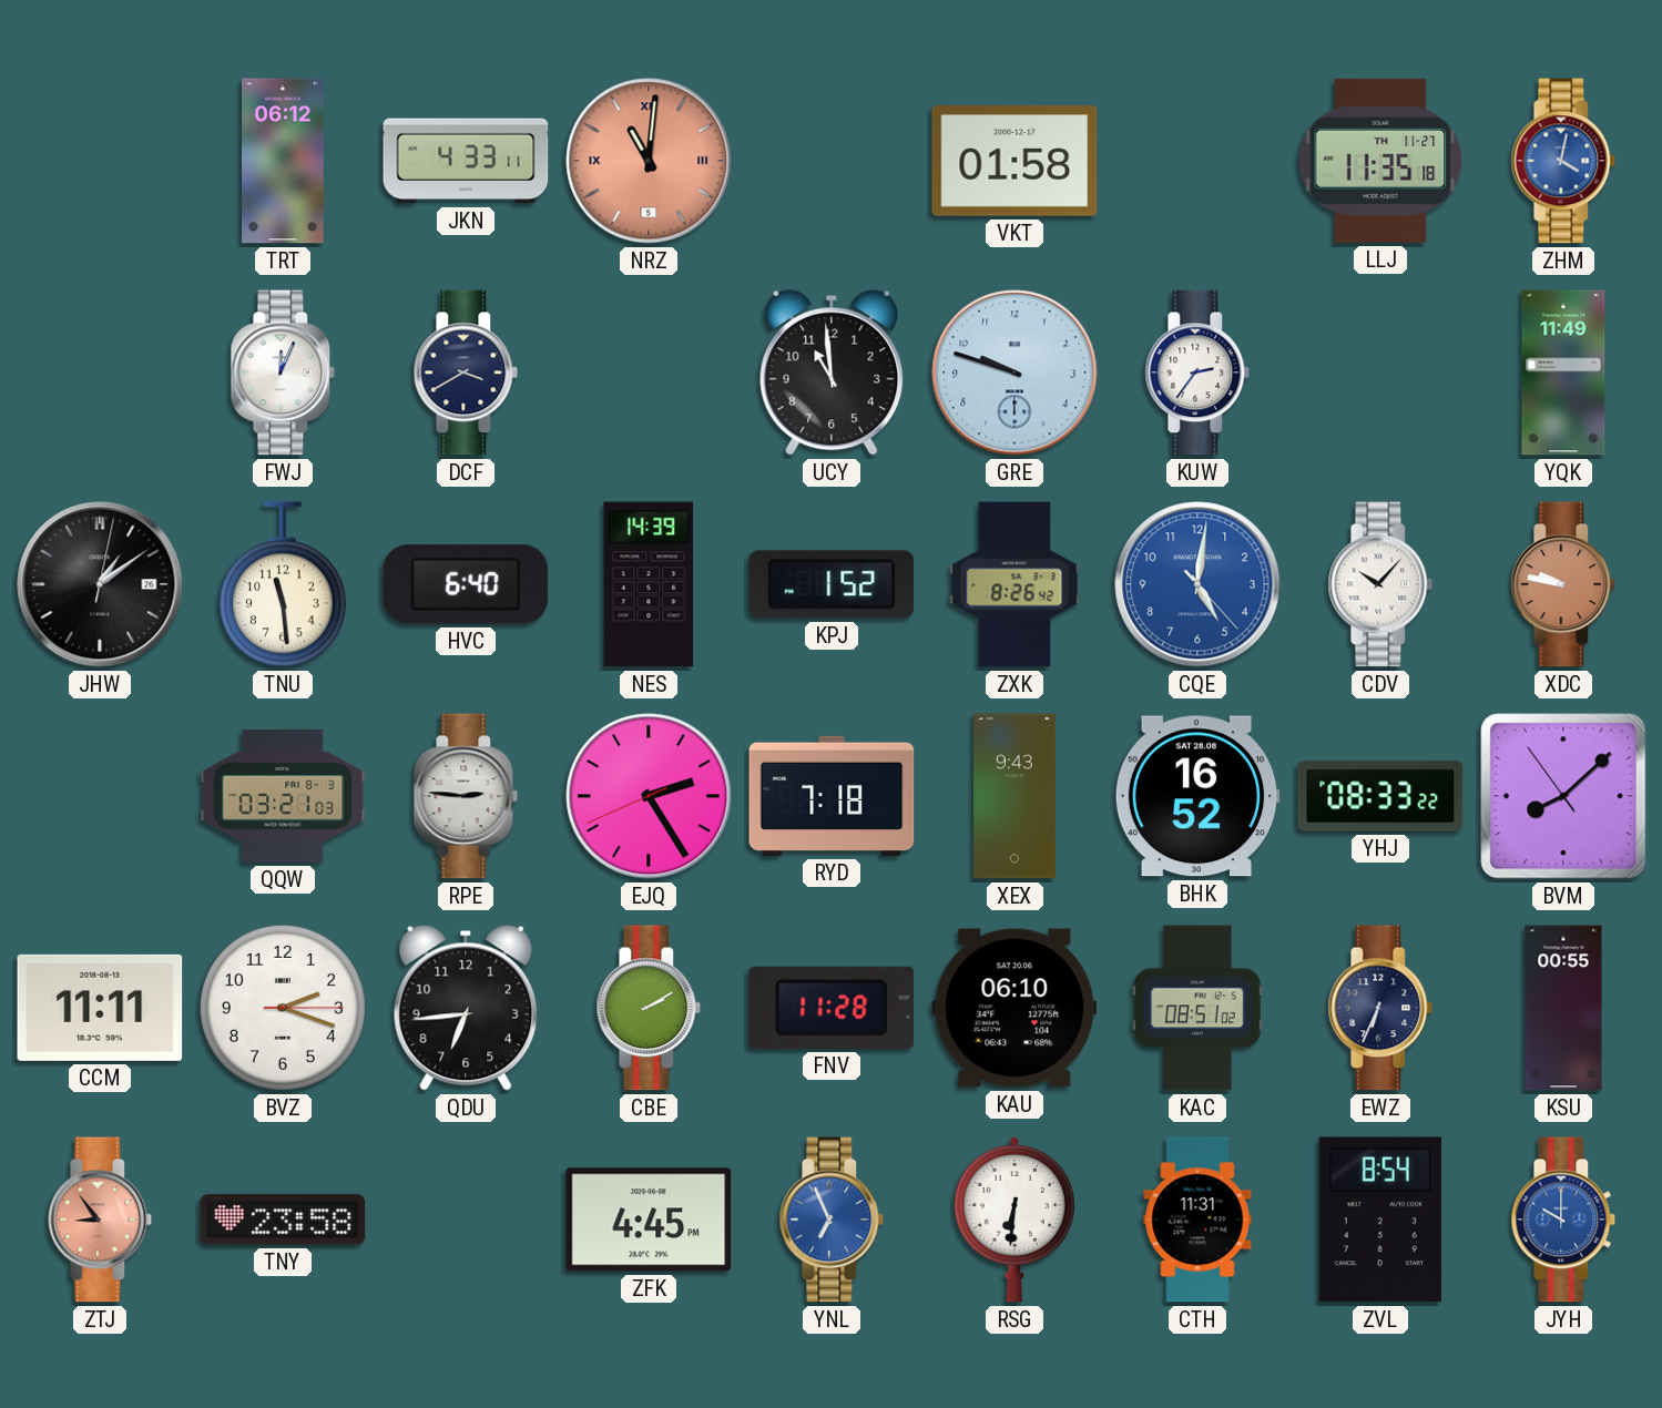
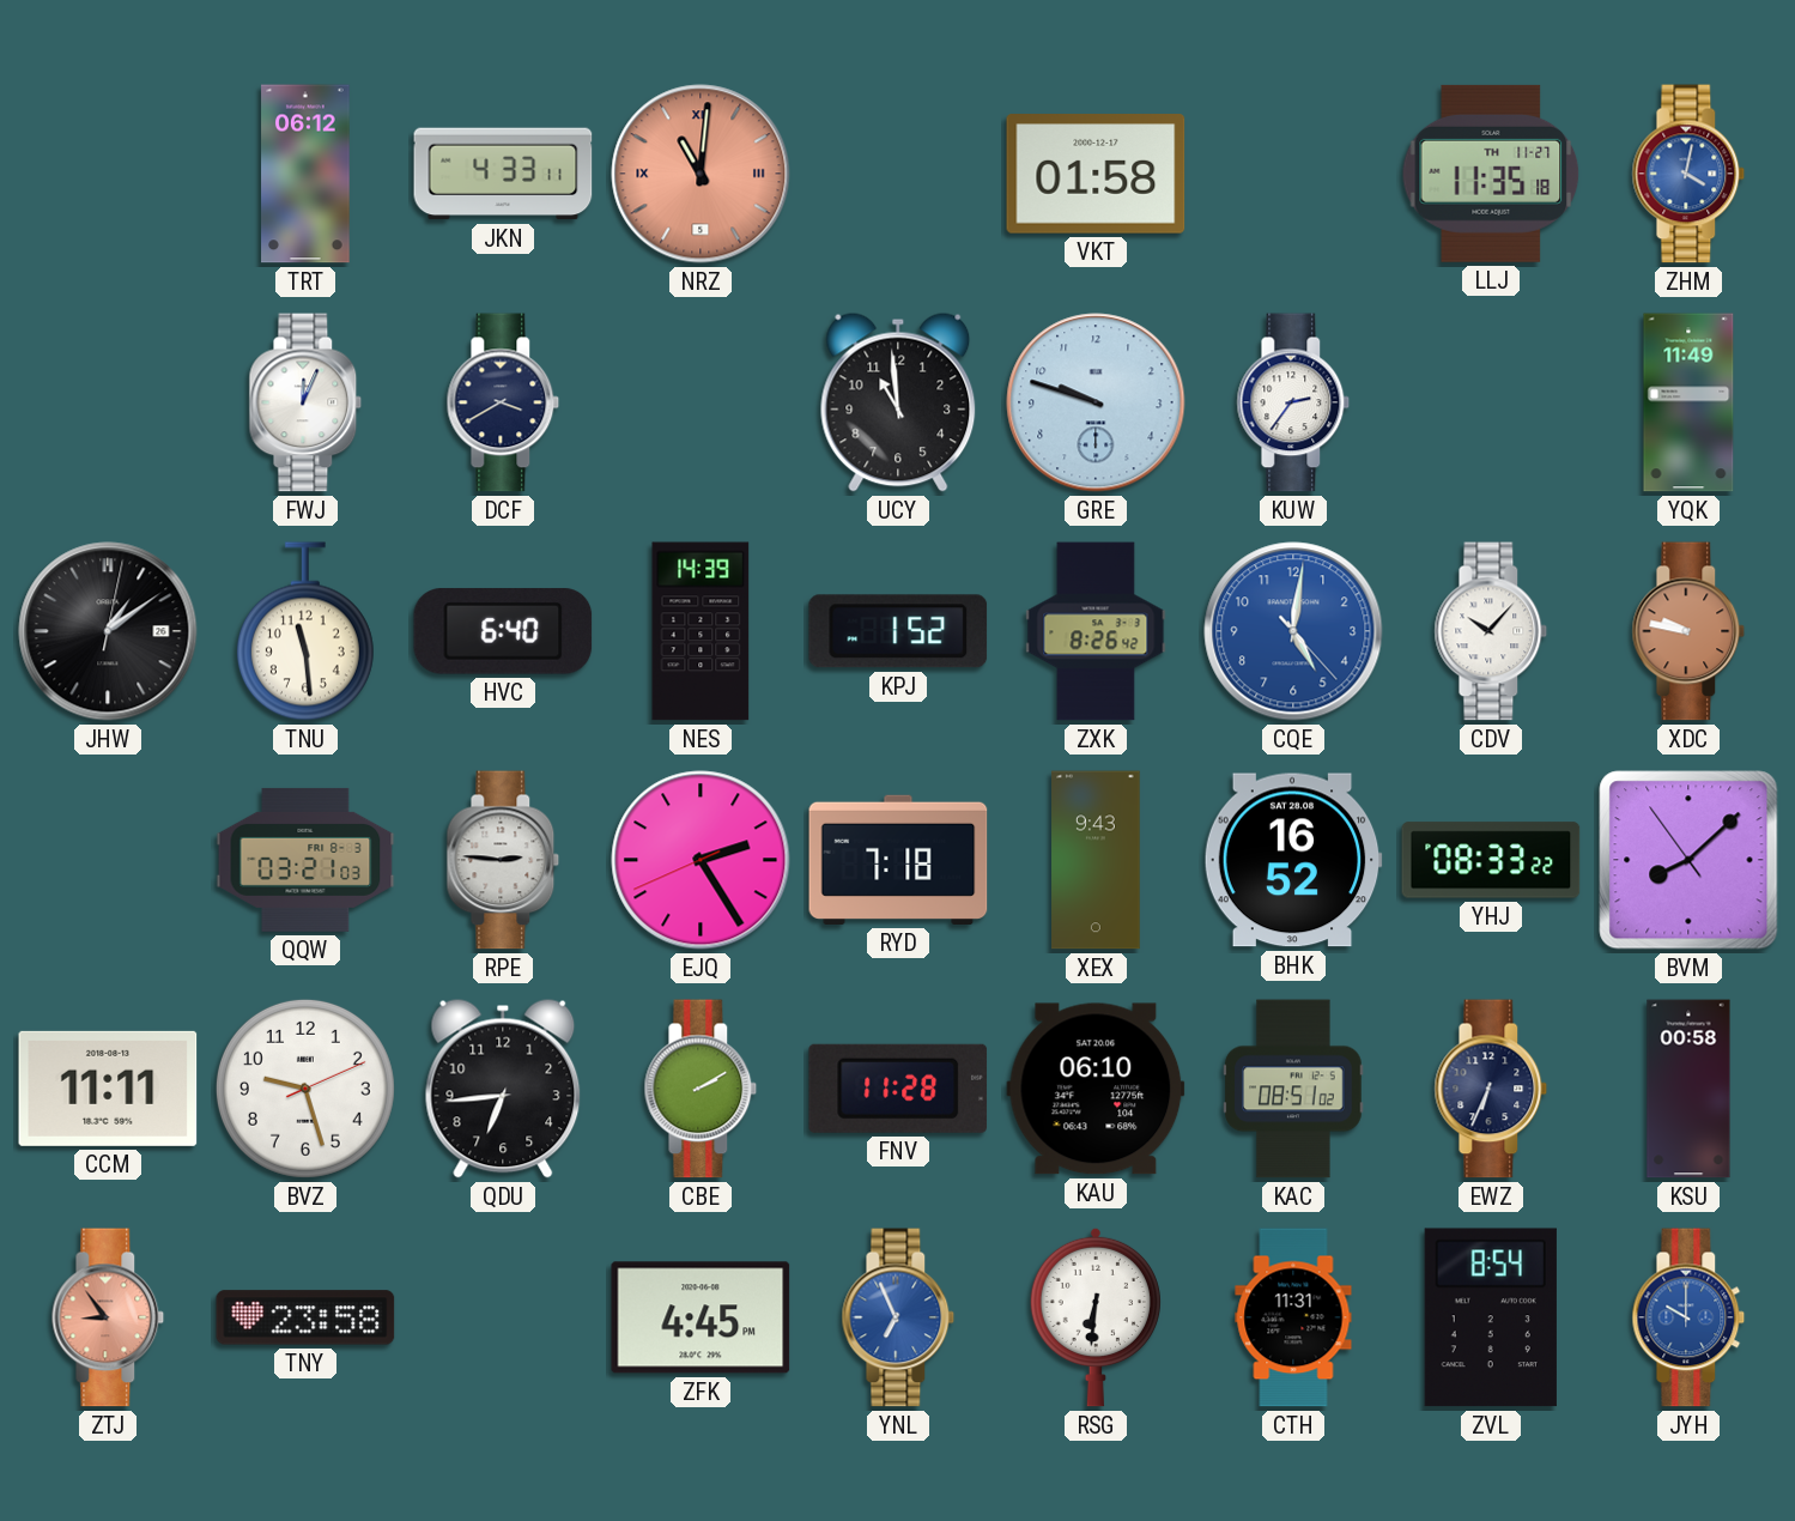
BVZ: 2:18 -> 9:27
KSU: 00:55 -> 00:58
